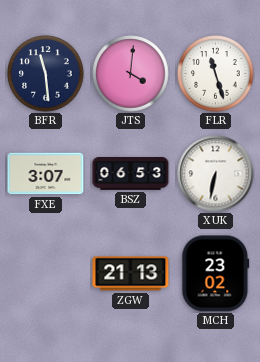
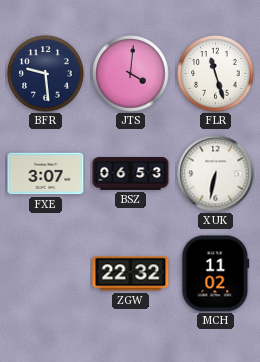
BFR: 11:29 -> 9:29
ZGW: 21:13 -> 22:32
MCH: 23:02 -> 11:02
